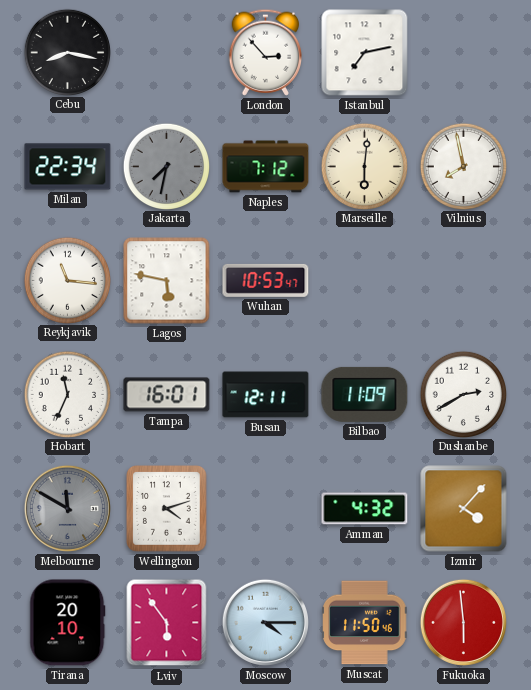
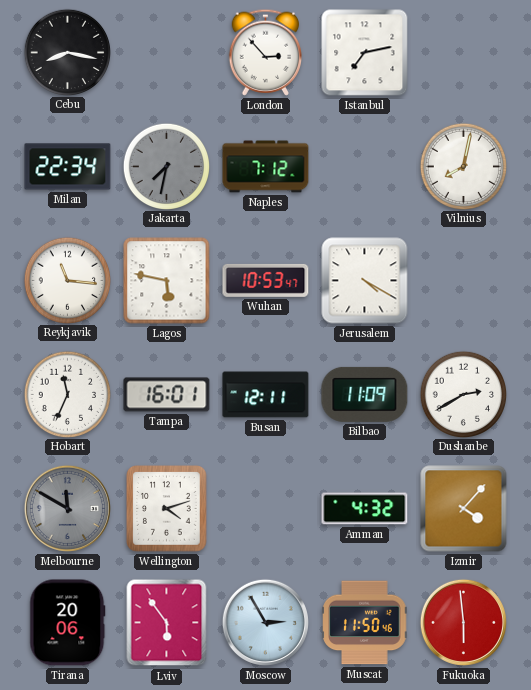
Marseille: 6:01 -> none
Vilnius: 7:58 -> 8:02
Jerusalem: none -> 4:20
Tirana: 20:10 -> 20:06
Moscow: 4:15 -> 2:55
